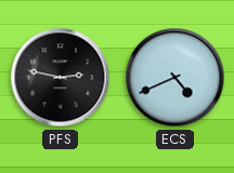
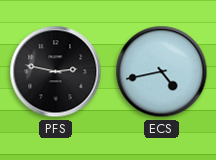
ECS: 4:41 -> 4:43
